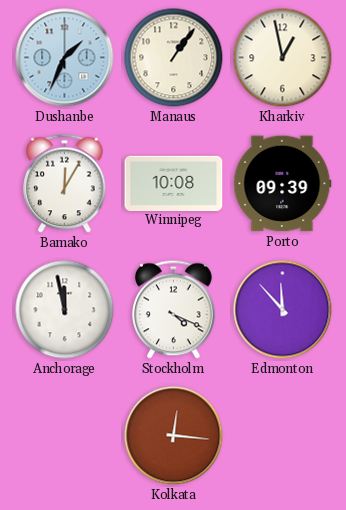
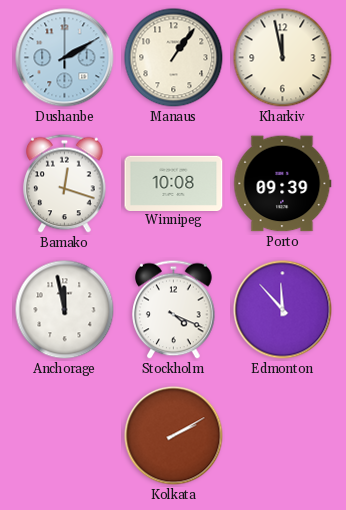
Dushanbe: 1:34 -> 2:10
Kharkiv: 12:58 -> 11:58
Bamako: 12:05 -> 12:18
Kolkata: 12:16 -> 2:10
